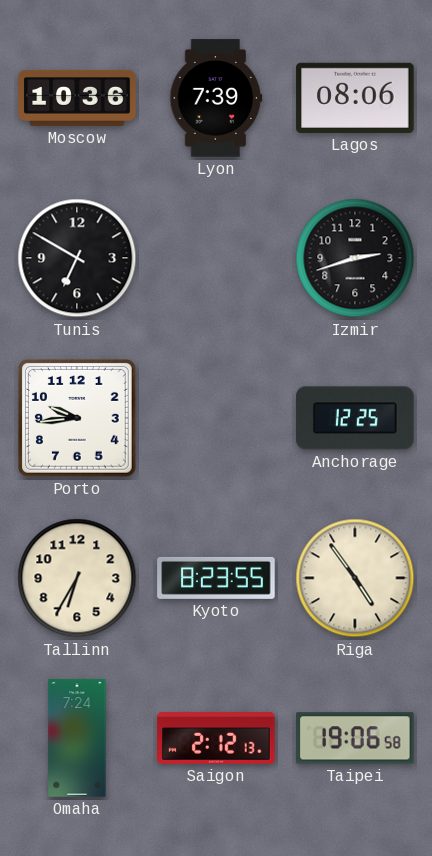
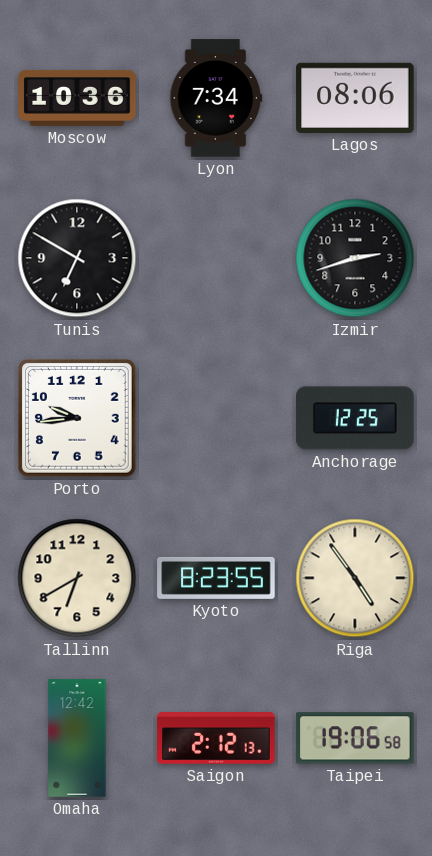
Lyon: 7:39 -> 7:34
Tallinn: 6:35 -> 6:40
Omaha: 7:24 -> 12:42
